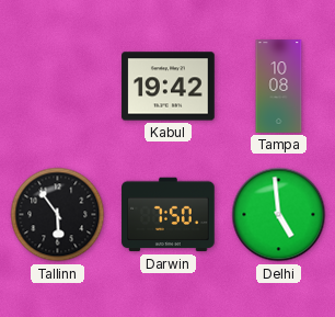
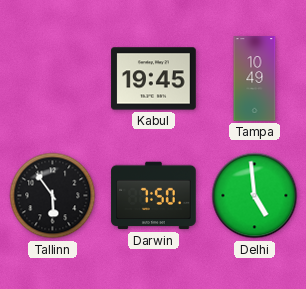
Kabul: 19:42 -> 19:45
Tampa: 10:08 -> 10:49
